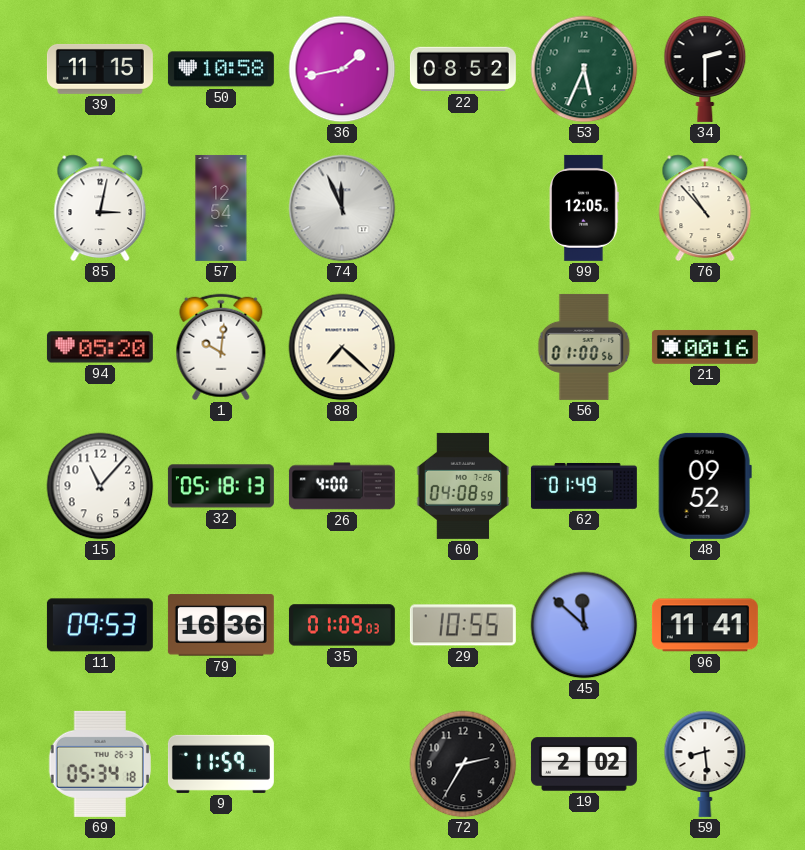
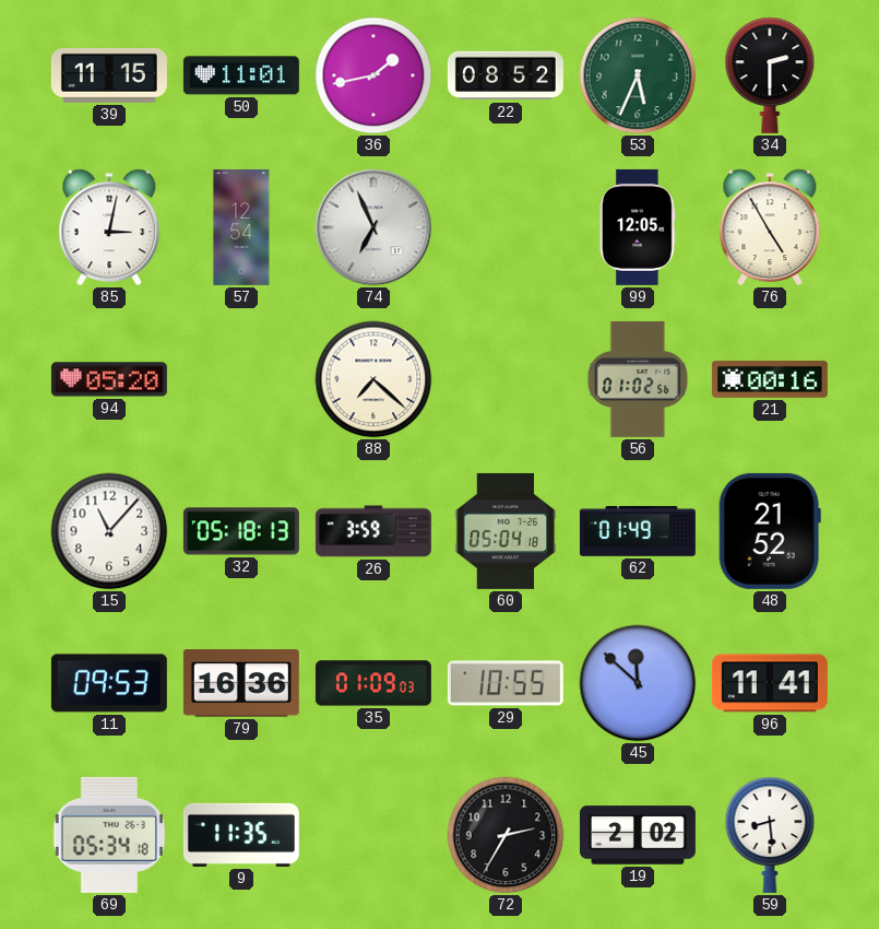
50: 10:58 -> 11:01
74: 11:56 -> 6:56
76: 10:53 -> 4:55
1: 10:01 -> none
56: 01:00 -> 01:02
26: 4:00 -> 3:59
60: 04:08 -> 05:04
48: 09:52 -> 21:52
9: 11:59 -> 11:35
